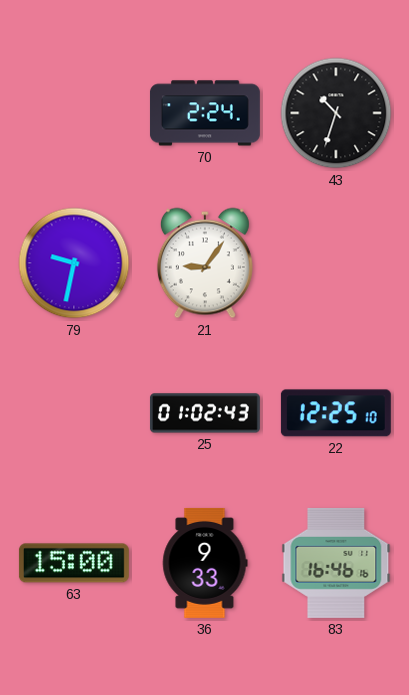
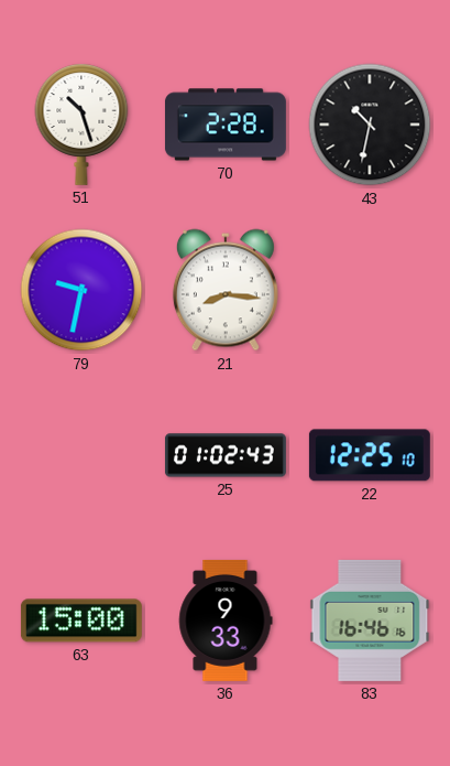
51: none -> 10:27
70: 2:24 -> 2:28
43: 10:33 -> 10:32
21: 9:06 -> 8:16
